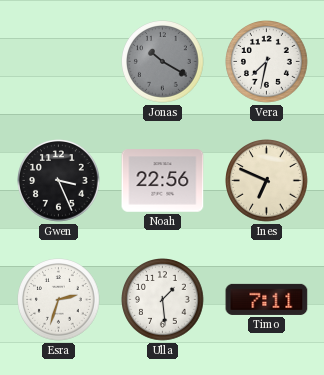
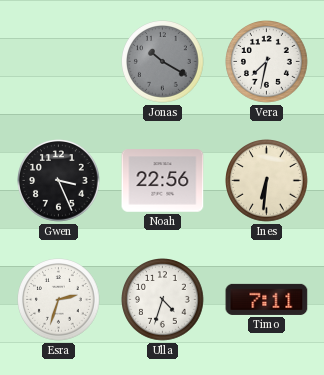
Ines: 6:49 -> 6:31
Ulla: 1:29 -> 4:33
